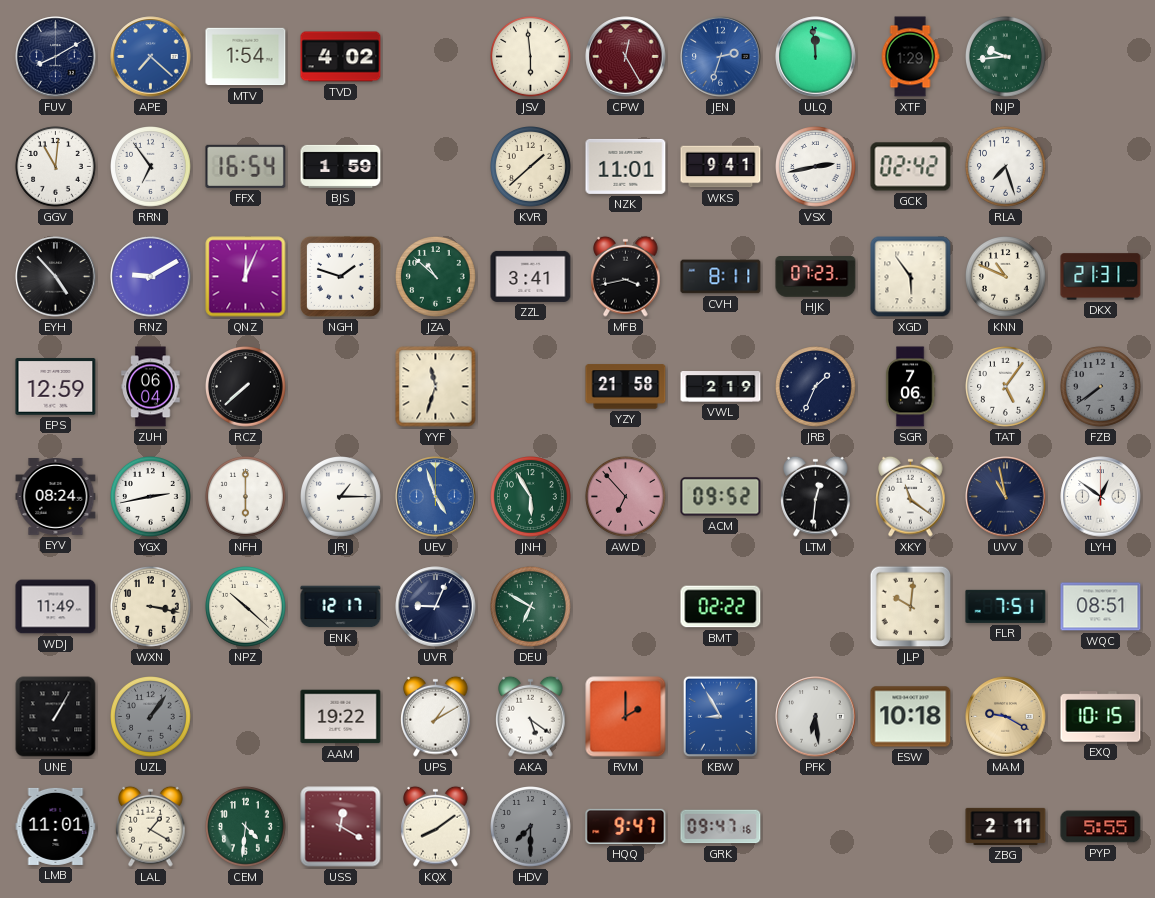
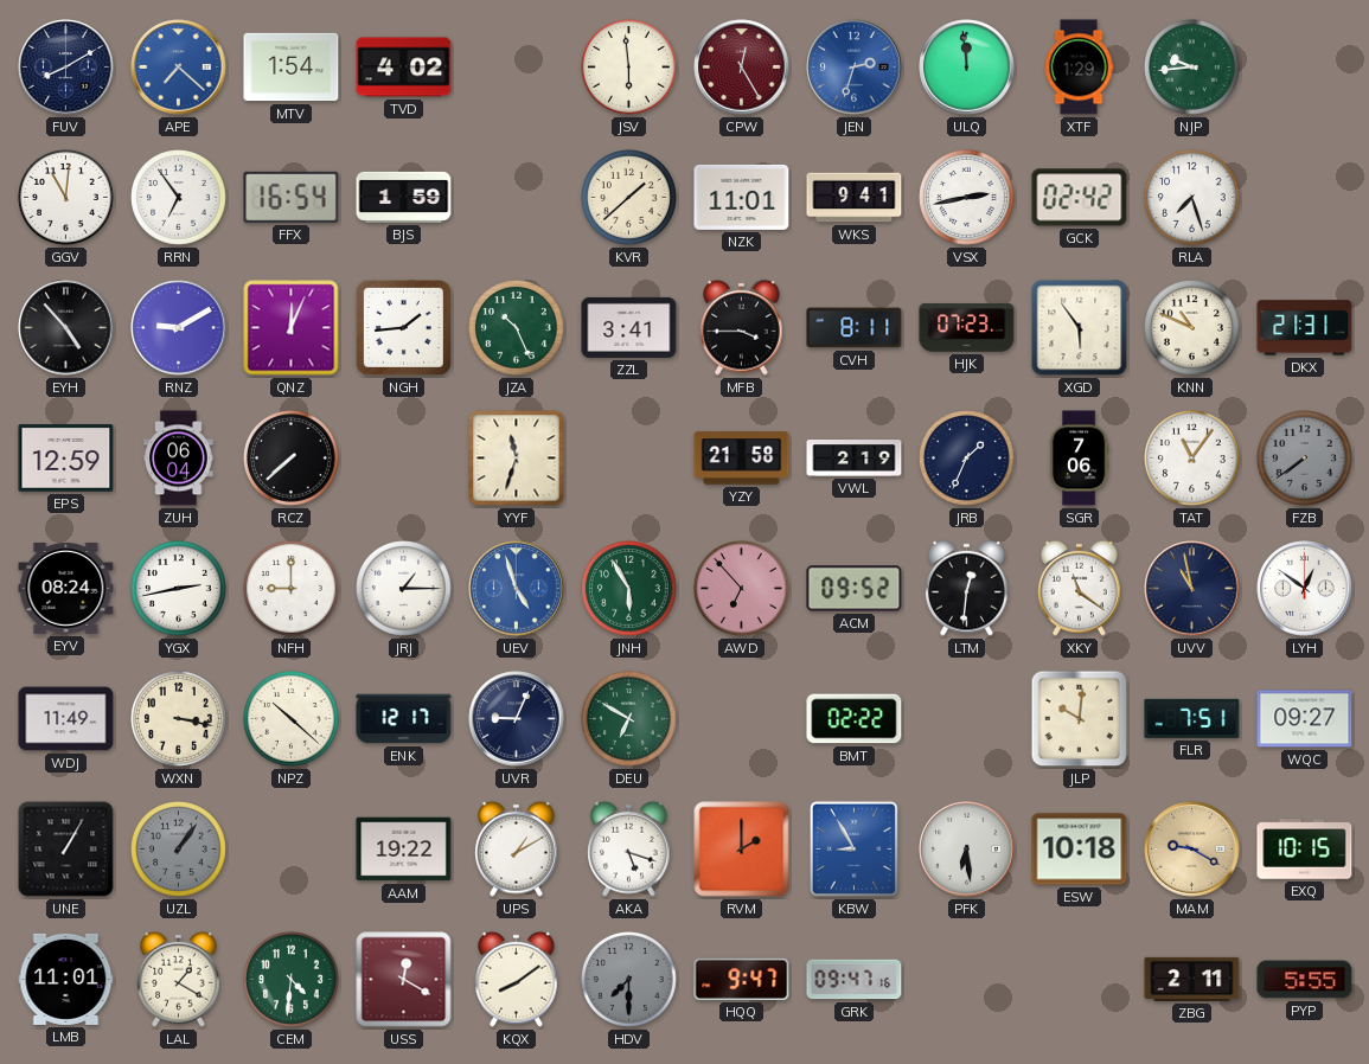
NGH: 1:48 -> 1:44
JZA: 10:52 -> 10:26
MFB: 3:43 -> 3:45
TAT: 5:06 -> 11:06
NFH: 6:00 -> 9:00
WQC: 08:51 -> 09:27
AKA: 5:21 -> 5:18
